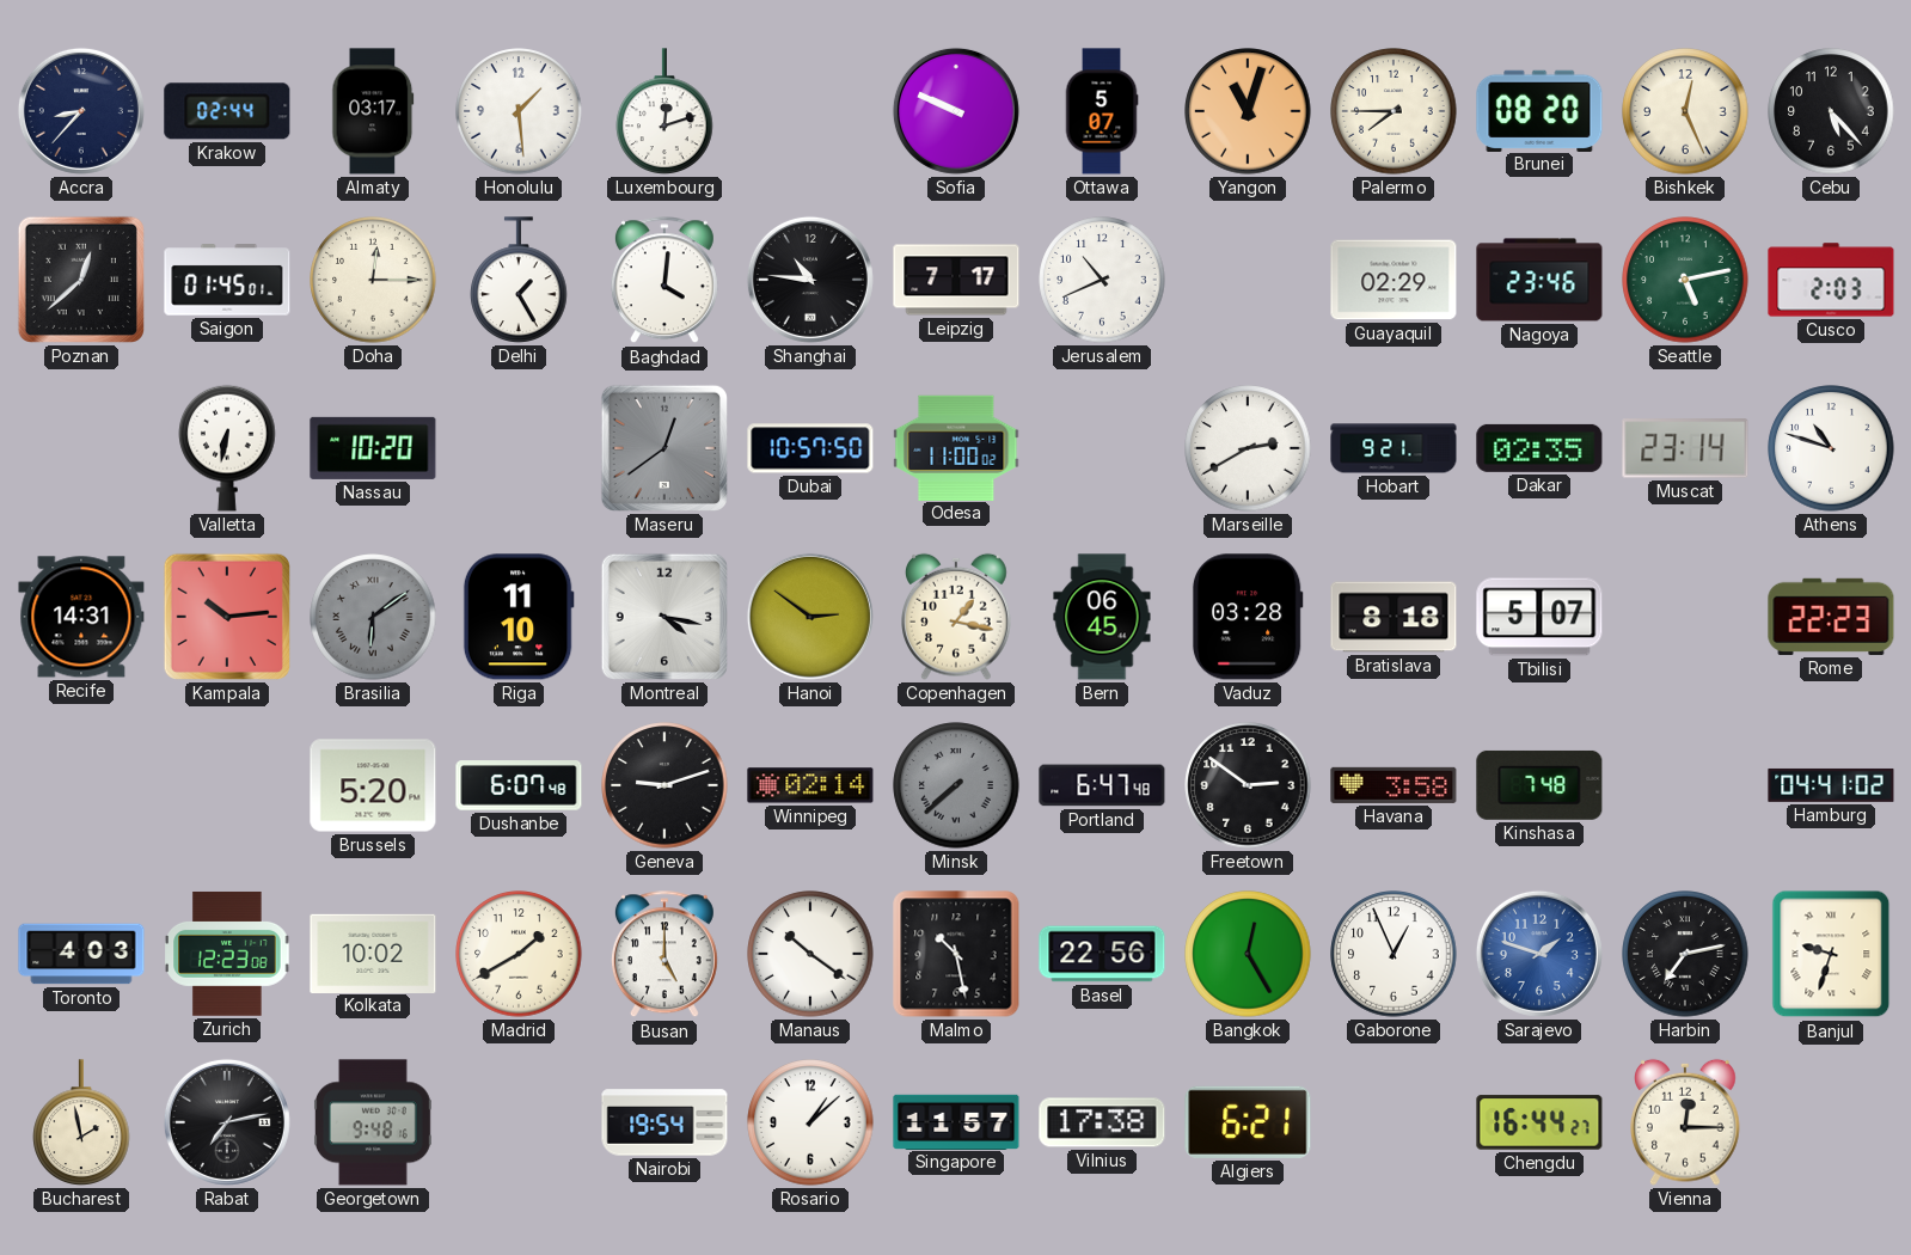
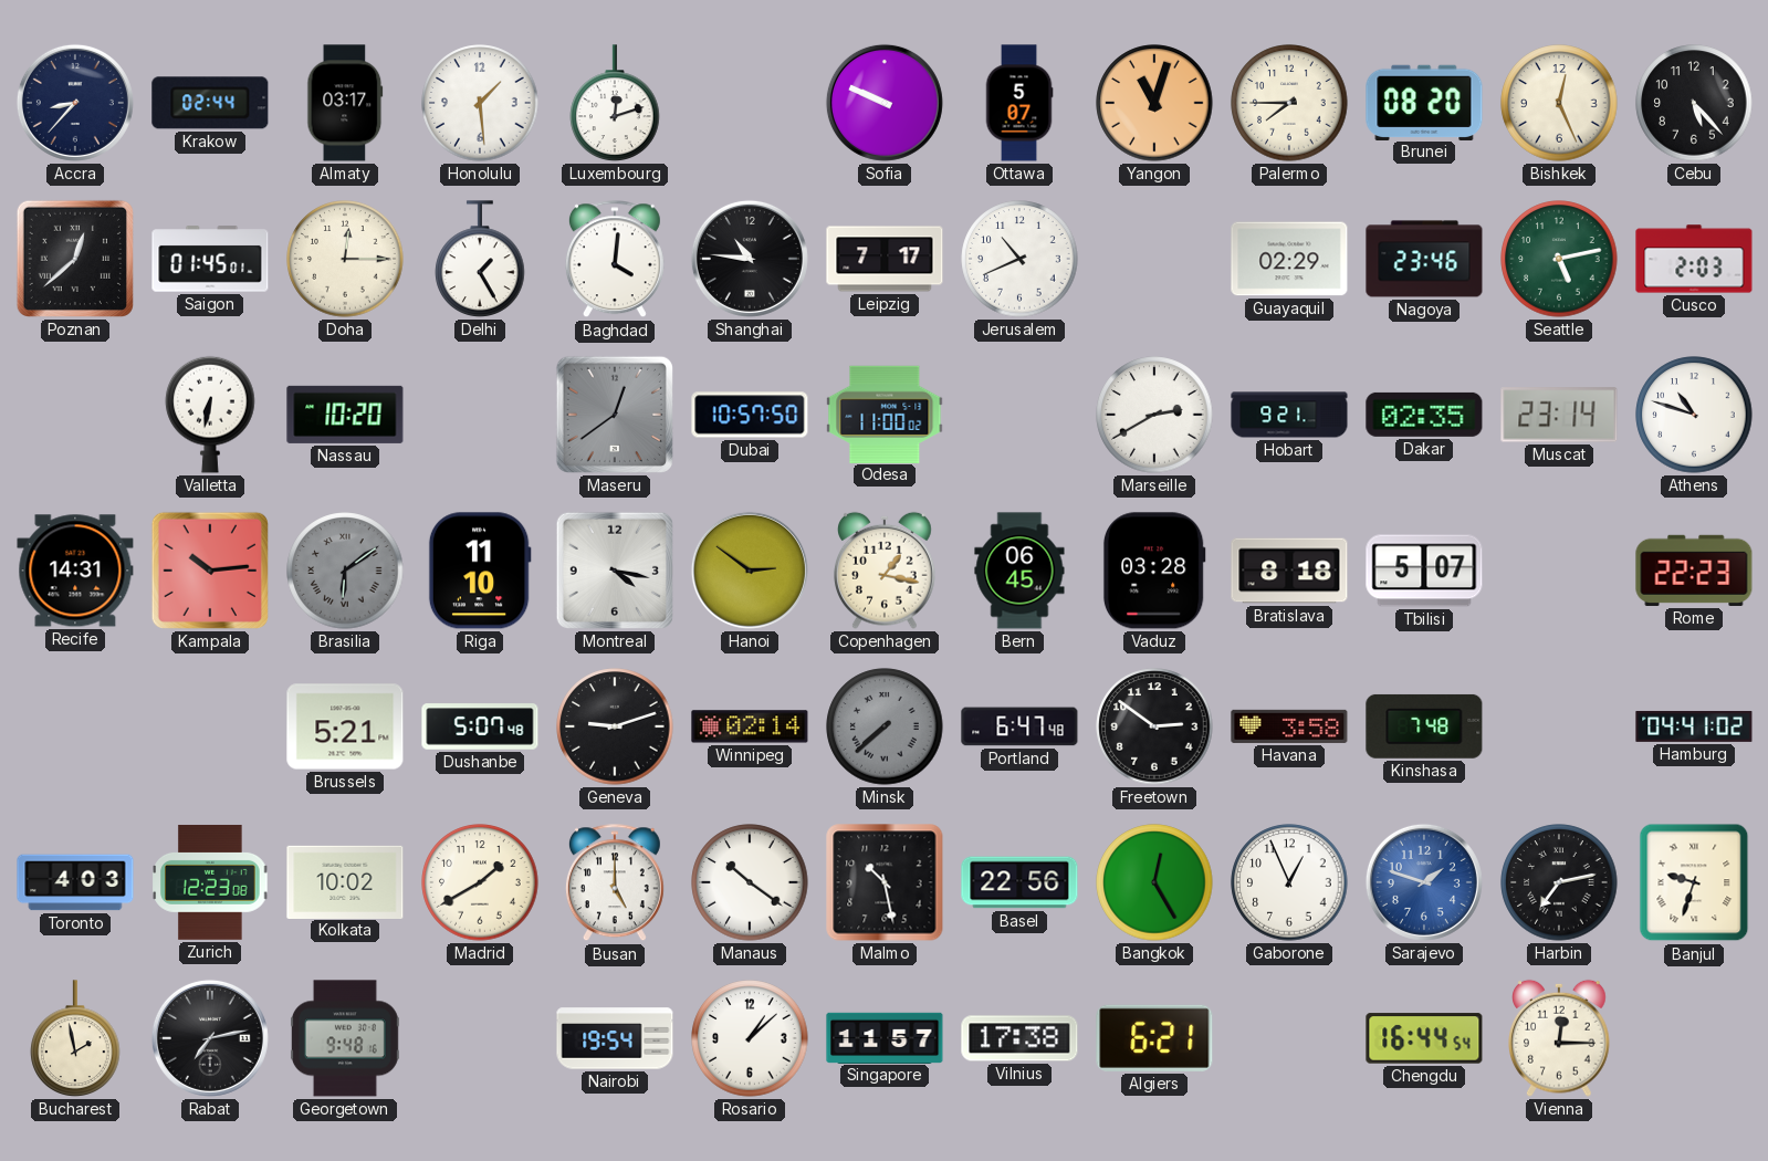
Brussels: 5:20 -> 5:21
Dushanbe: 6:07 -> 5:07
Chengdu: 16:44:27 -> 16:44:54
